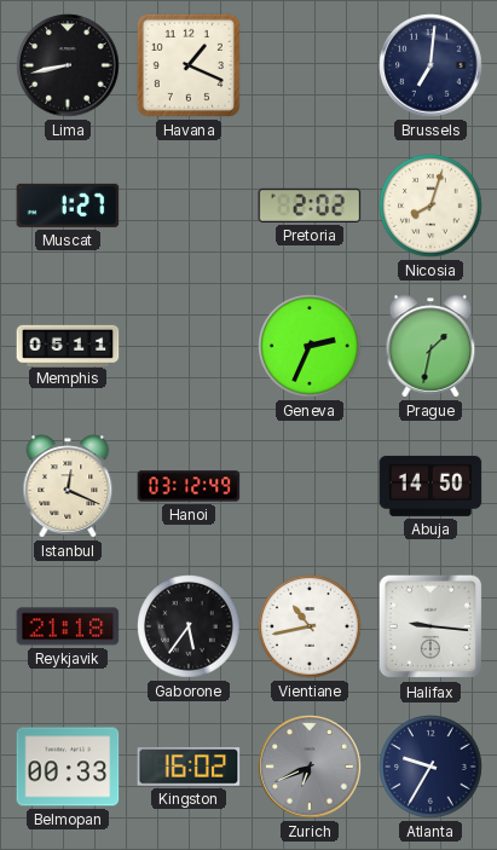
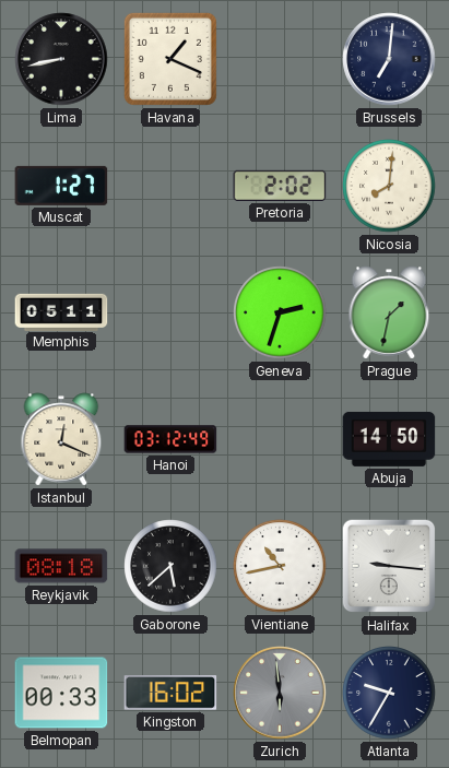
Nicosia: 8:03 -> 8:01
Geneva: 2:34 -> 2:33
Reykjavik: 21:18 -> 08:18
Gaborone: 5:36 -> 5:38
Zurich: 6:41 -> 5:59
